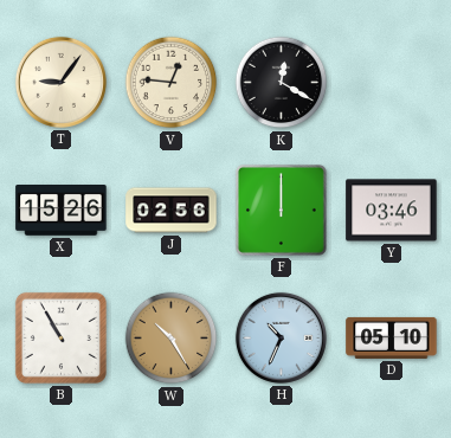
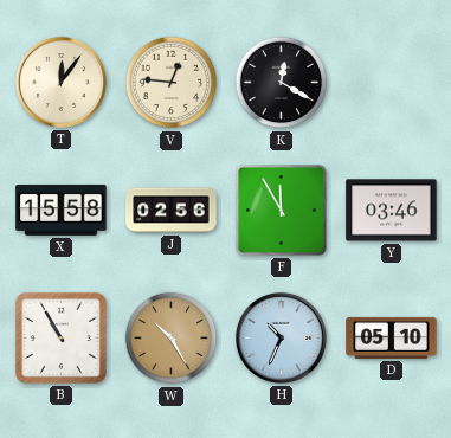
T: 9:06 -> 12:06
X: 15:26 -> 15:58
F: 12:00 -> 11:55
